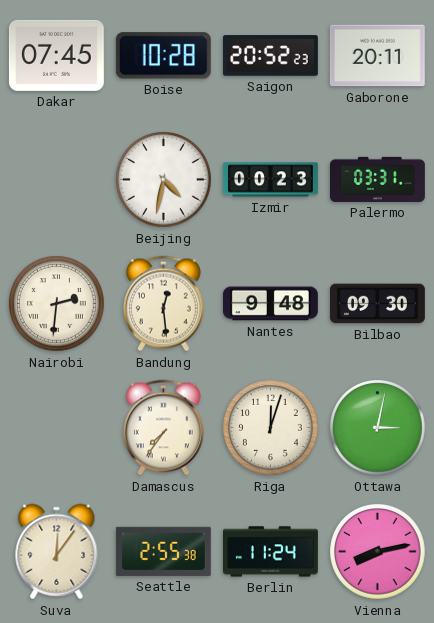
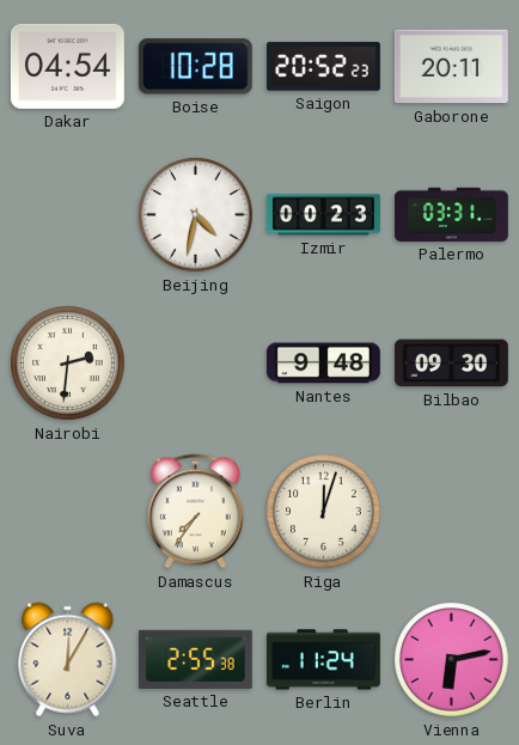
Dakar: 07:45 -> 04:54
Bandung: 12:29 -> none
Ottawa: 3:02 -> none
Suva: 12:06 -> 12:05
Vienna: 8:13 -> 6:13
